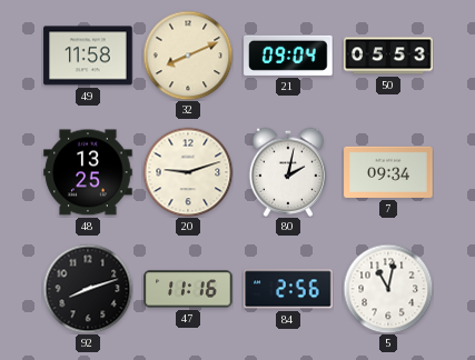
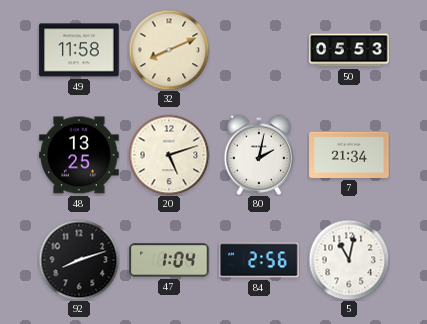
21: 09:04 -> none
20: 9:12 -> 5:12
7: 09:34 -> 21:34
47: 11:16 -> 1:04
